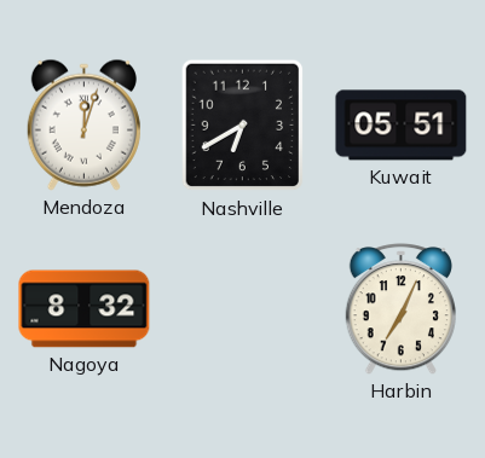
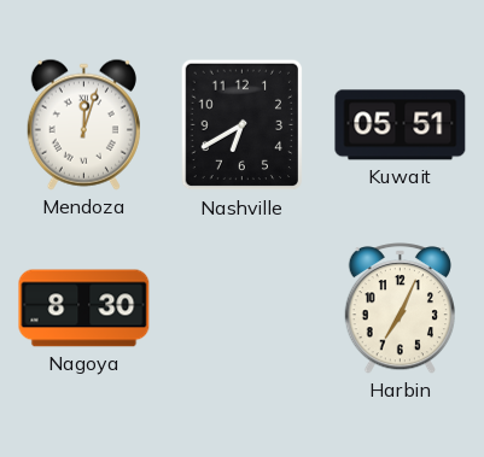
Nagoya: 8:32 -> 8:30
